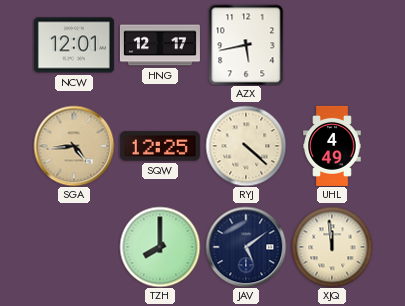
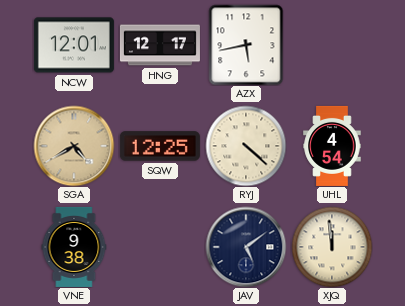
SGA: 4:44 -> 4:40
UHL: 4:49 -> 4:54
VNE: none -> 9:38
TZH: 8:00 -> none
